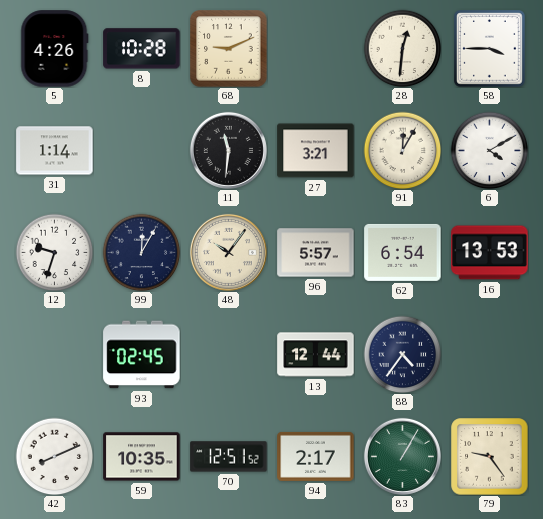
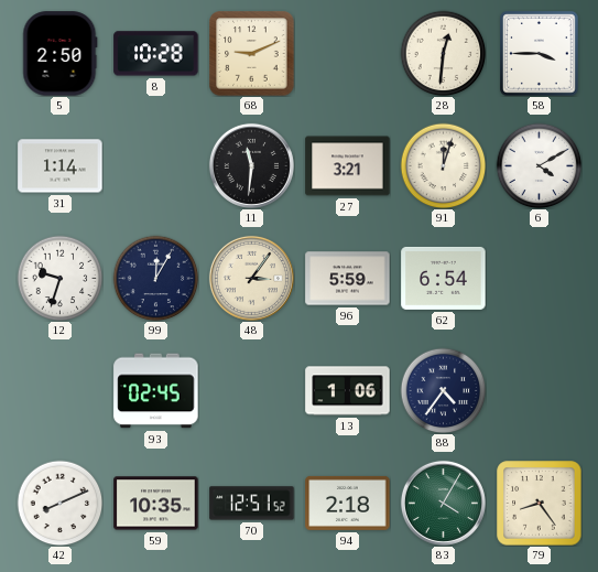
5: 4:26 -> 2:50
91: 12:05 -> 12:03
48: 10:06 -> 3:06
96: 5:57 -> 5:59
16: 13:53 -> none
13: 12:44 -> 1:06
94: 2:17 -> 2:18
83: 1:05 -> 4:05
79: 9:24 -> 8:24
